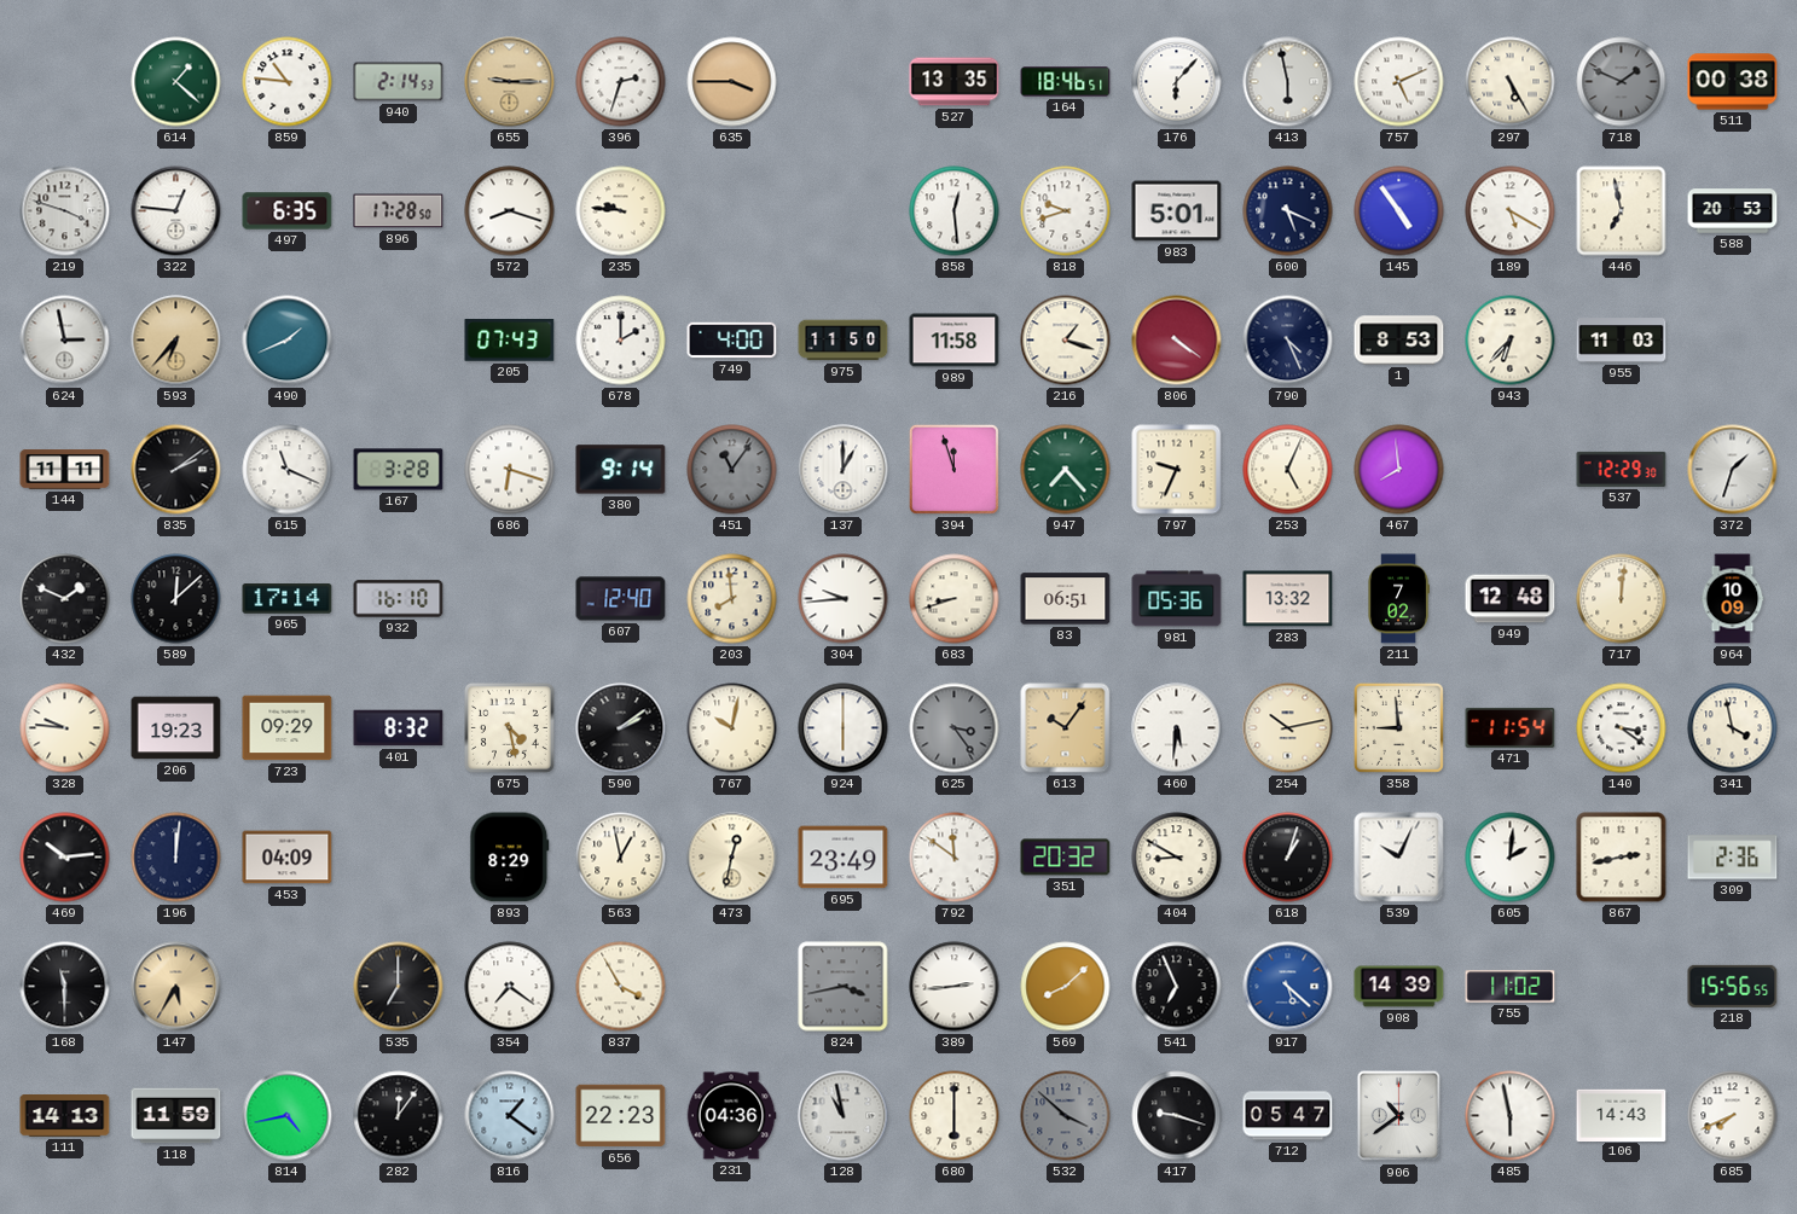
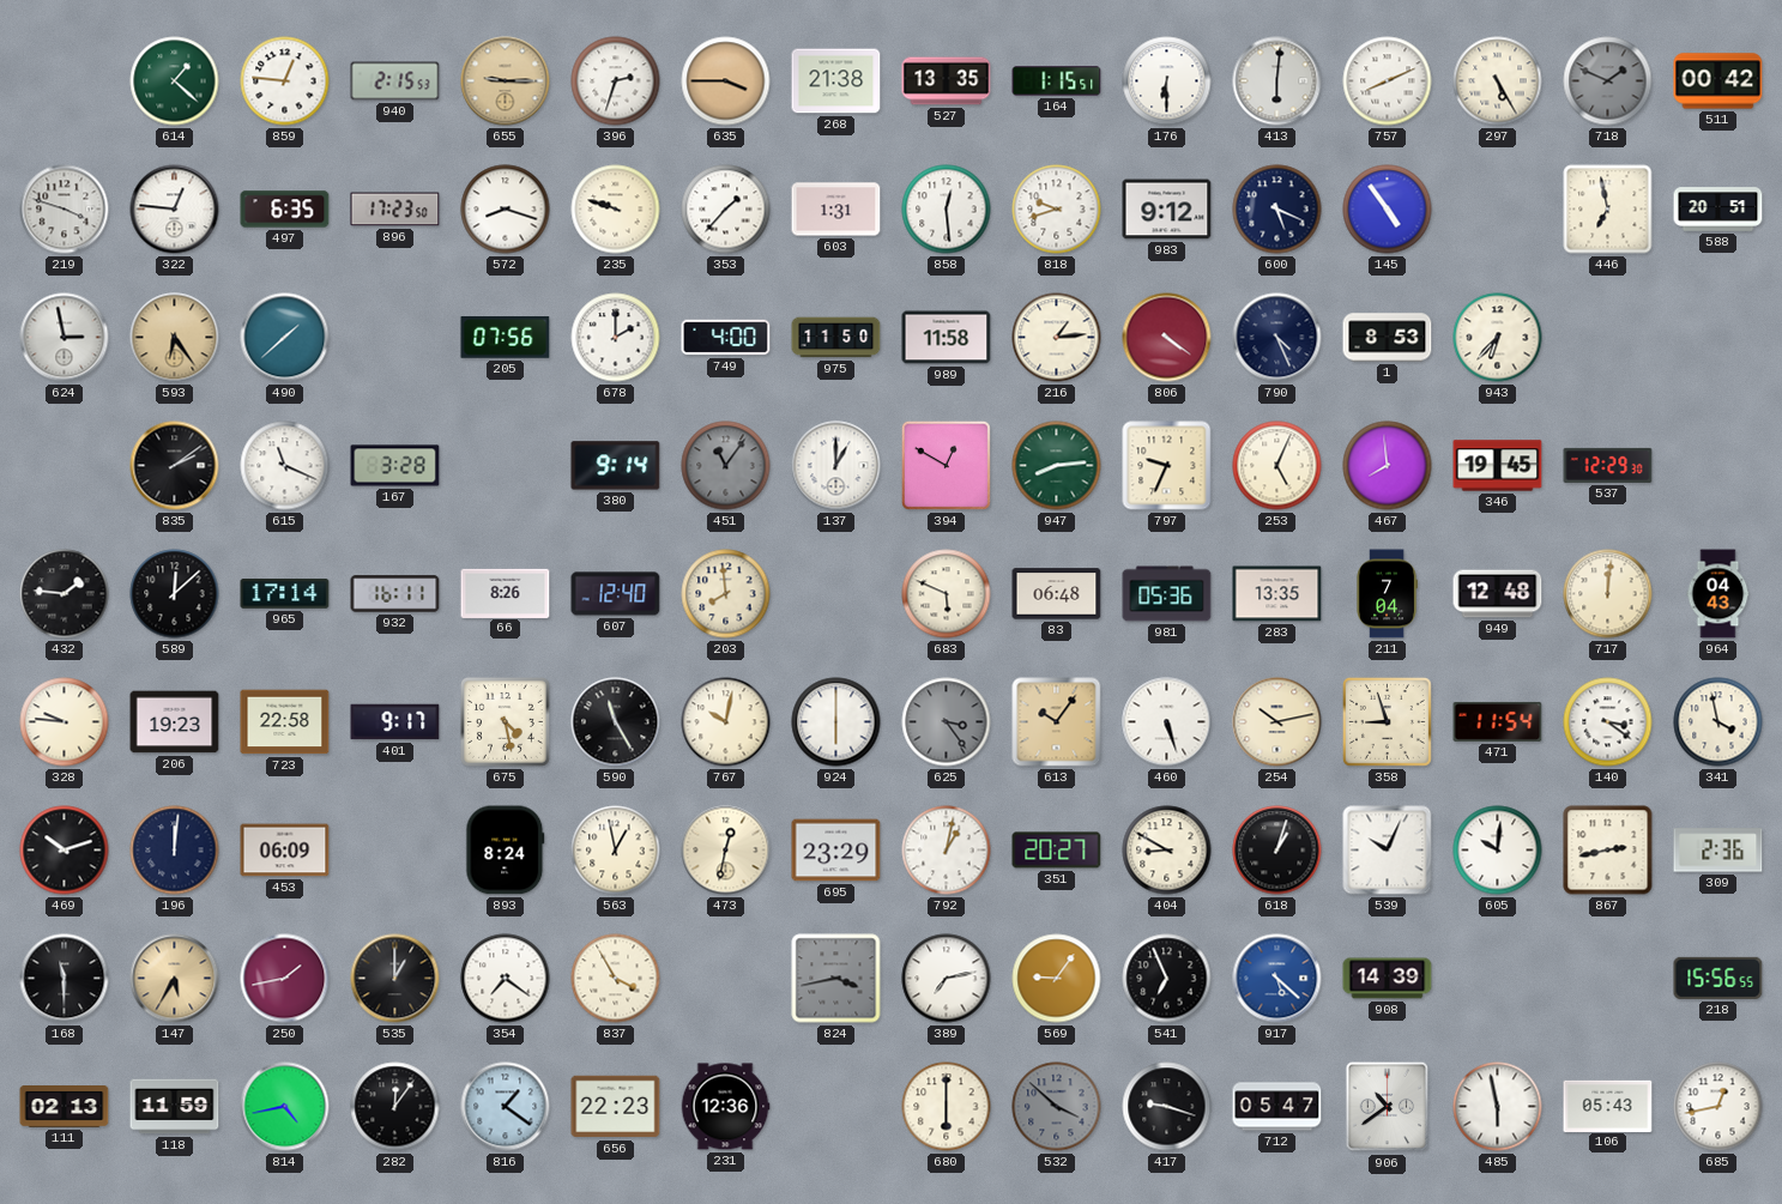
859: 10:46 -> 12:46
940: 2:14 -> 2:15
268: none -> 21:38
164: 18:46 -> 1:15
176: 6:07 -> 6:30
413: 5:58 -> 6:01
757: 5:11 -> 8:11
511: 00:38 -> 00:42
896: 17:28 -> 17:23
235: 9:46 -> 9:48
353: none -> 1:37
603: none -> 1:31
983: 5:01 -> 9:12
189: 5:20 -> none
588: 20:53 -> 20:51
593: 6:37 -> 6:24
490: 1:41 -> 1:38
205: 07:43 -> 07:56
216: 1:18 -> 1:14
955: 11:03 -> none
144: 11:11 -> none
686: 6:18 -> none
394: 11:57 -> 12:50
947: 7:23 -> 8:14
346: none -> 19:45
372: 1:33 -> none
432: 1:49 -> 1:46
932: 16:10 -> 16:11
66: none -> 8:26
304: 9:44 -> none
683: 8:42 -> 5:49
83: 06:51 -> 06:48
283: 13:32 -> 13:35
211: 7:02 -> 7:04
964: 10:09 -> 04:43
723: 09:29 -> 22:58
401: 8:32 -> 9:17
590: 2:09 -> 11:25
460: 5:31 -> 5:27
358: 8:59 -> 8:57
469: 10:14 -> 10:12
453: 04:09 -> 06:09
893: 8:29 -> 8:24
695: 23:49 -> 23:29
792: 11:51 -> 1:02
351: 20:32 -> 20:27
605: 2:01 -> 10:01
250: none -> 1:43
535: 7:00 -> 1:00
389: 2:44 -> 7:13
569: 8:08 -> 9:06
755: 11:02 -> none
111: 14:13 -> 02:13
231: 04:36 -> 12:36
128: 10:58 -> none
106: 14:43 -> 05:43
685: 7:41 -> 12:43
